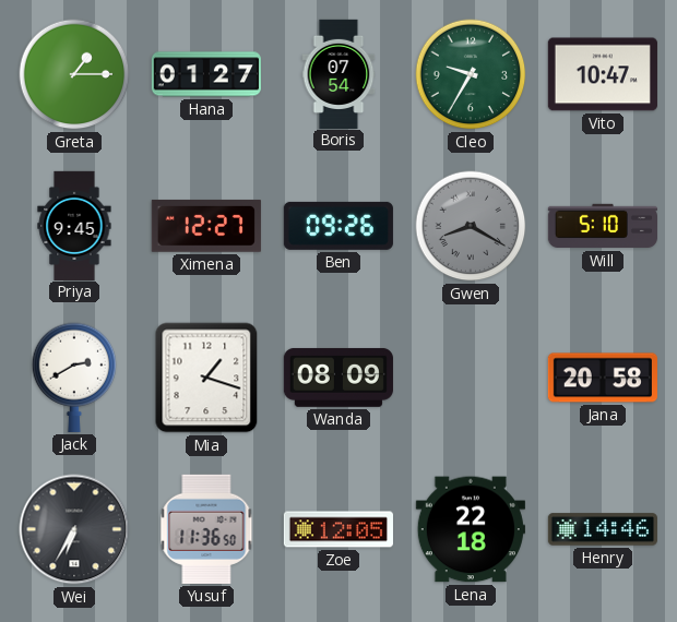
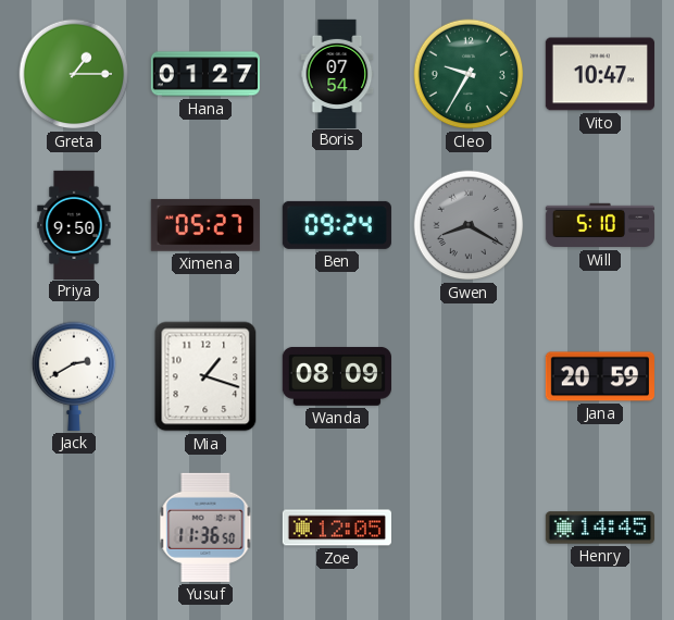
Priya: 9:45 -> 9:50
Ximena: 12:27 -> 05:27
Ben: 09:26 -> 09:24
Jana: 20:58 -> 20:59
Wei: 6:35 -> none
Lena: 22:18 -> none
Henry: 14:46 -> 14:45
